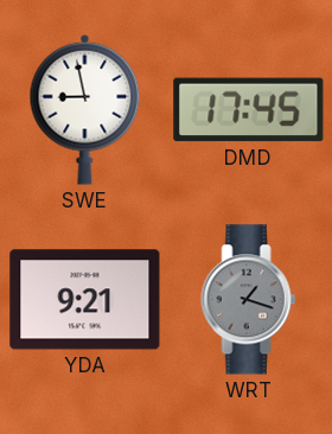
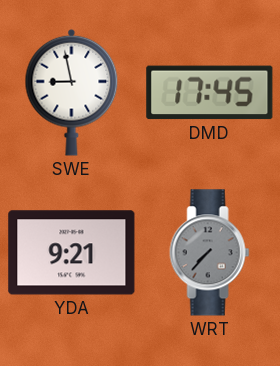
WRT: 1:18 -> 7:37
